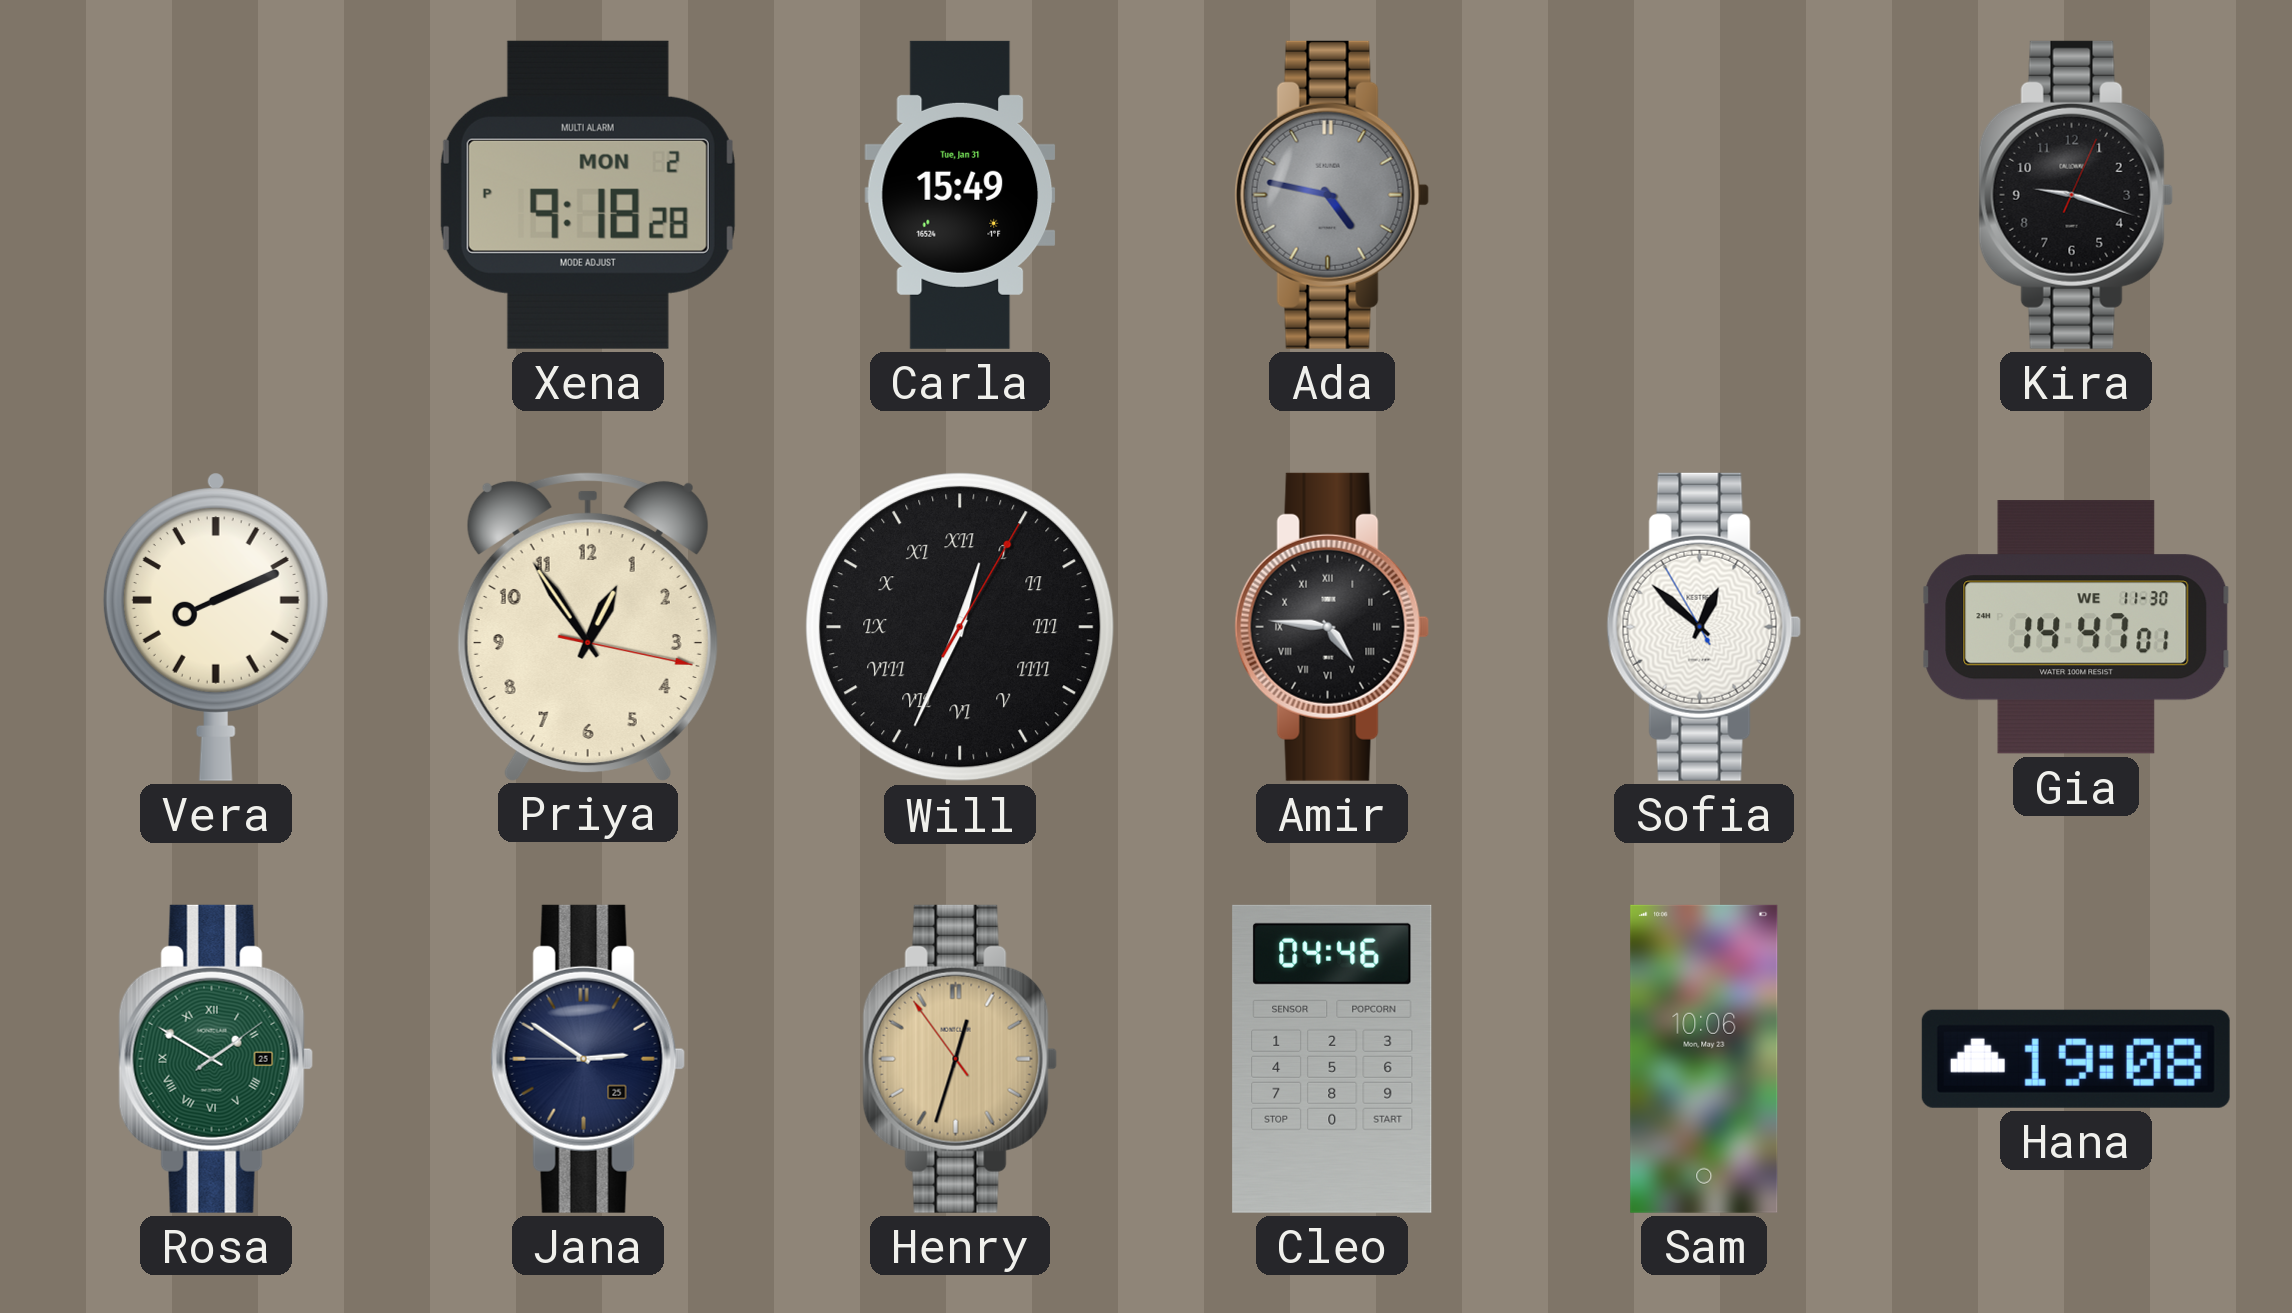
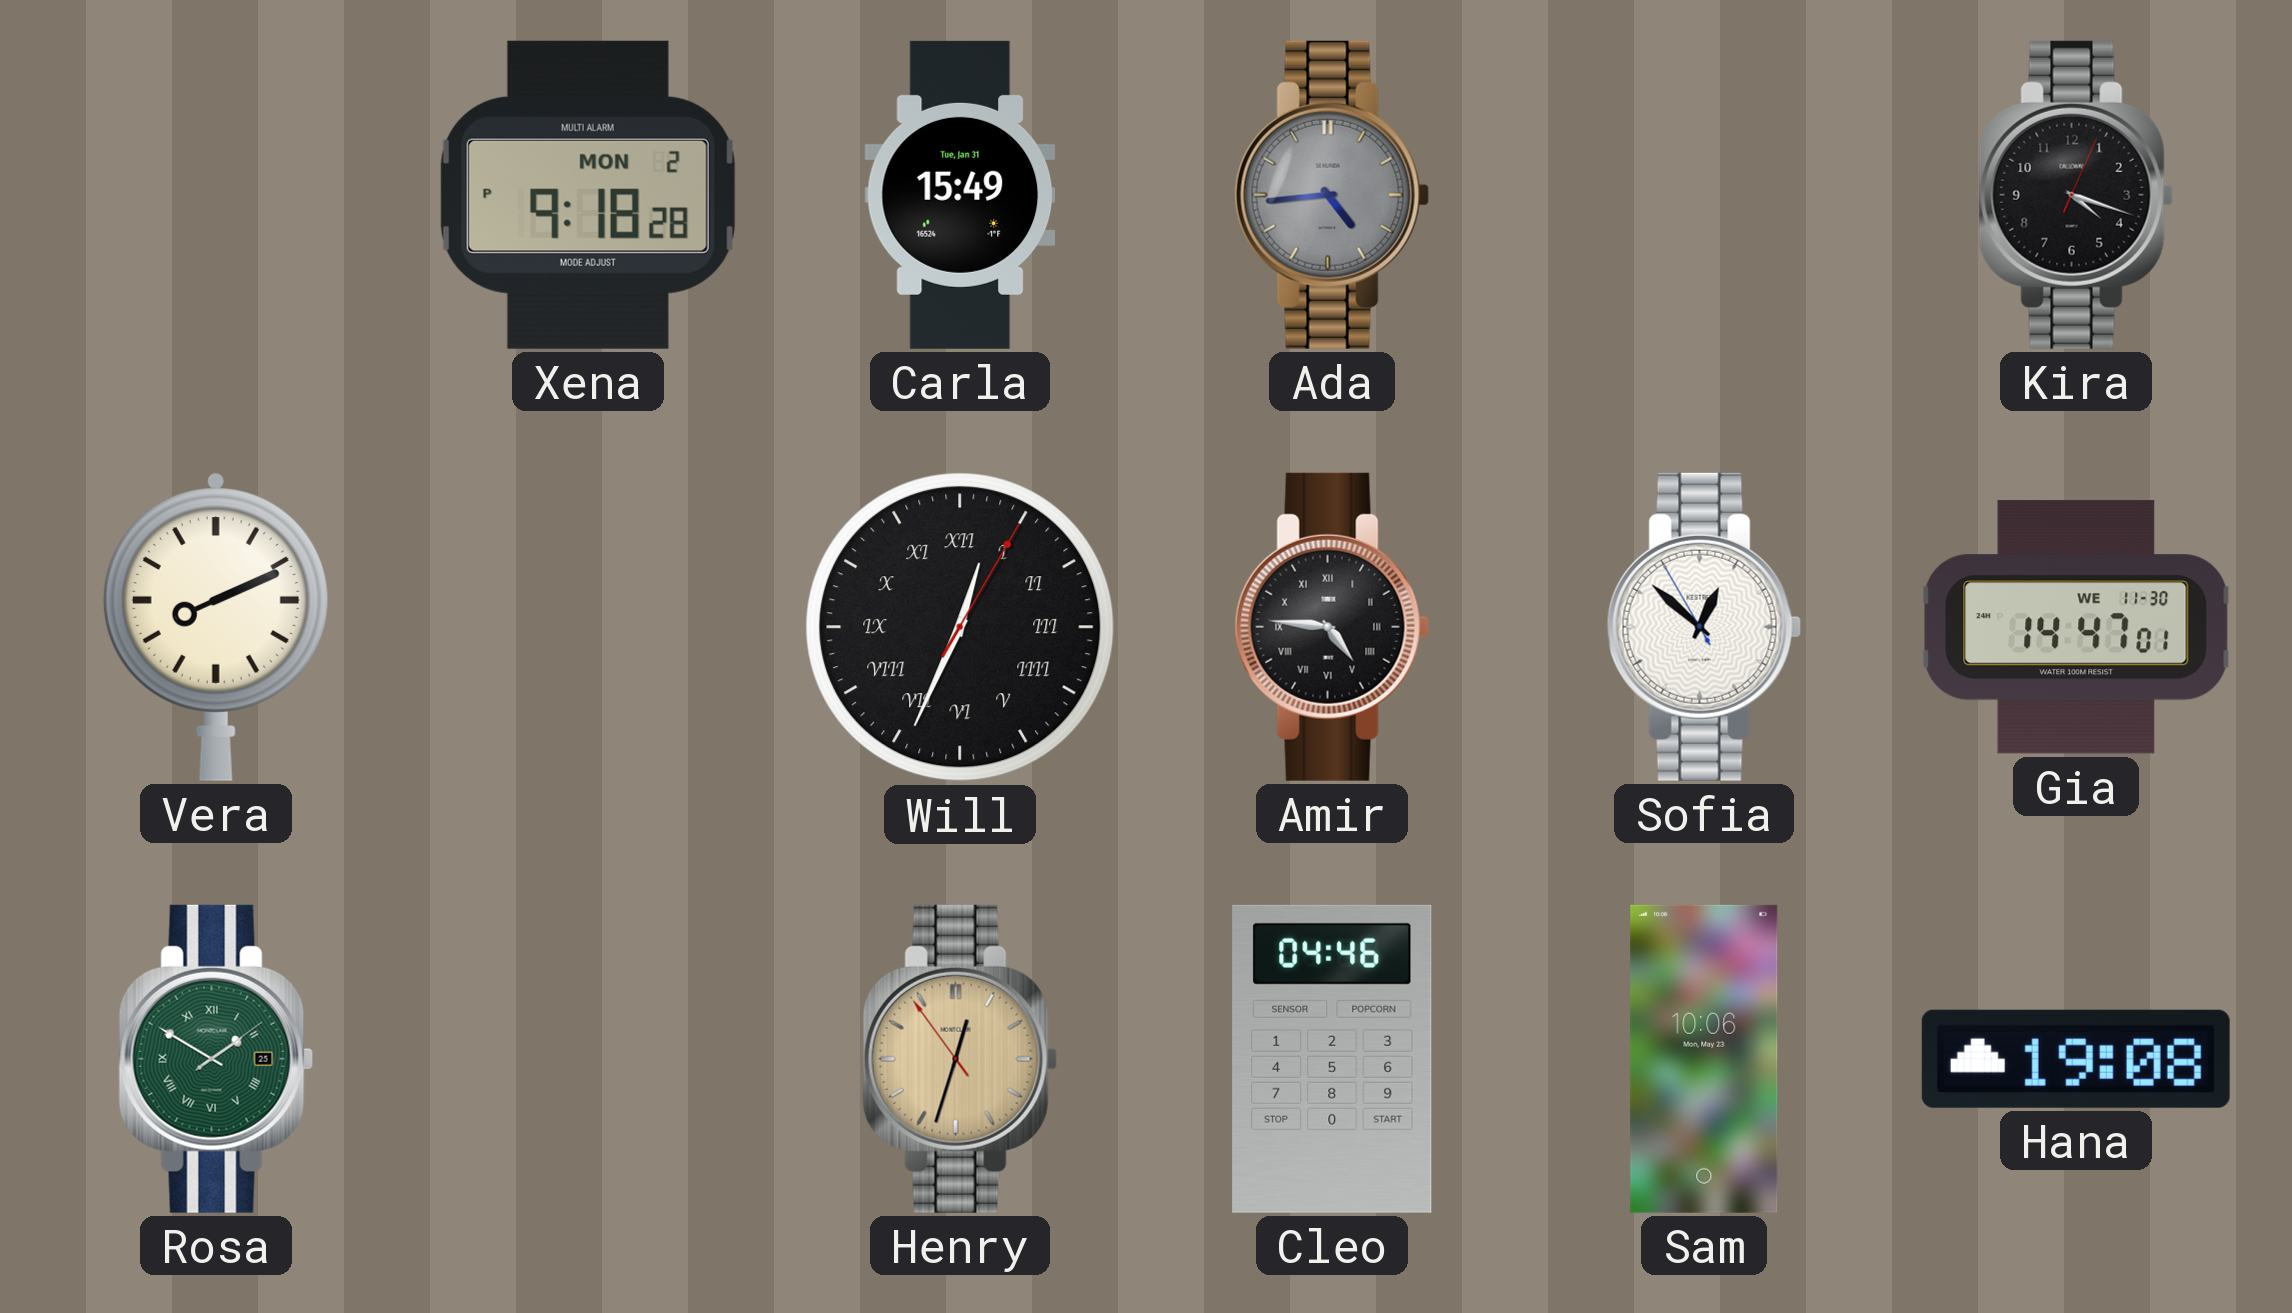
Ada: 4:47 -> 4:44
Kira: 9:18 -> 4:18
Priya: 12:54 -> none
Jana: 2:50 -> none
